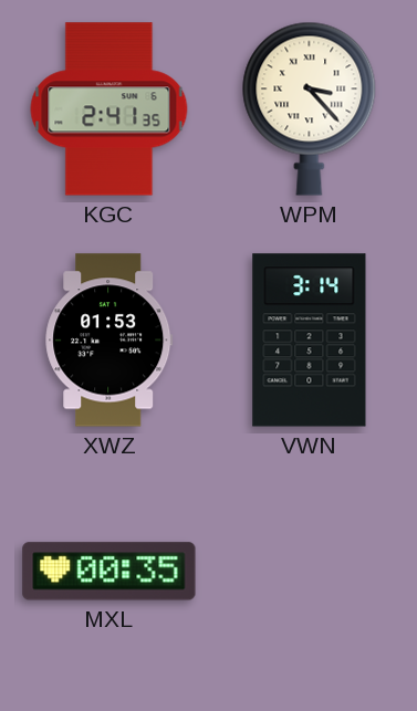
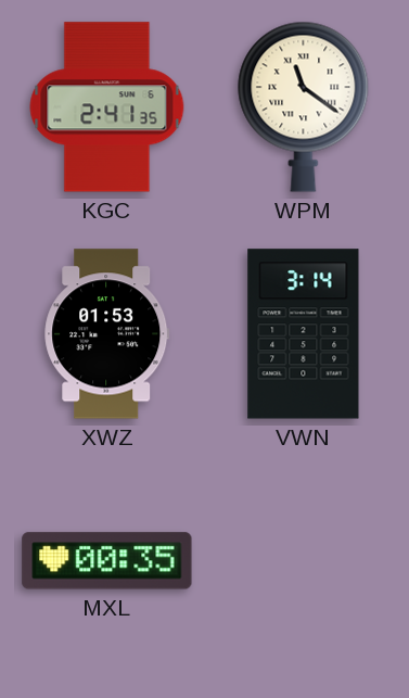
WPM: 3:23 -> 11:21
